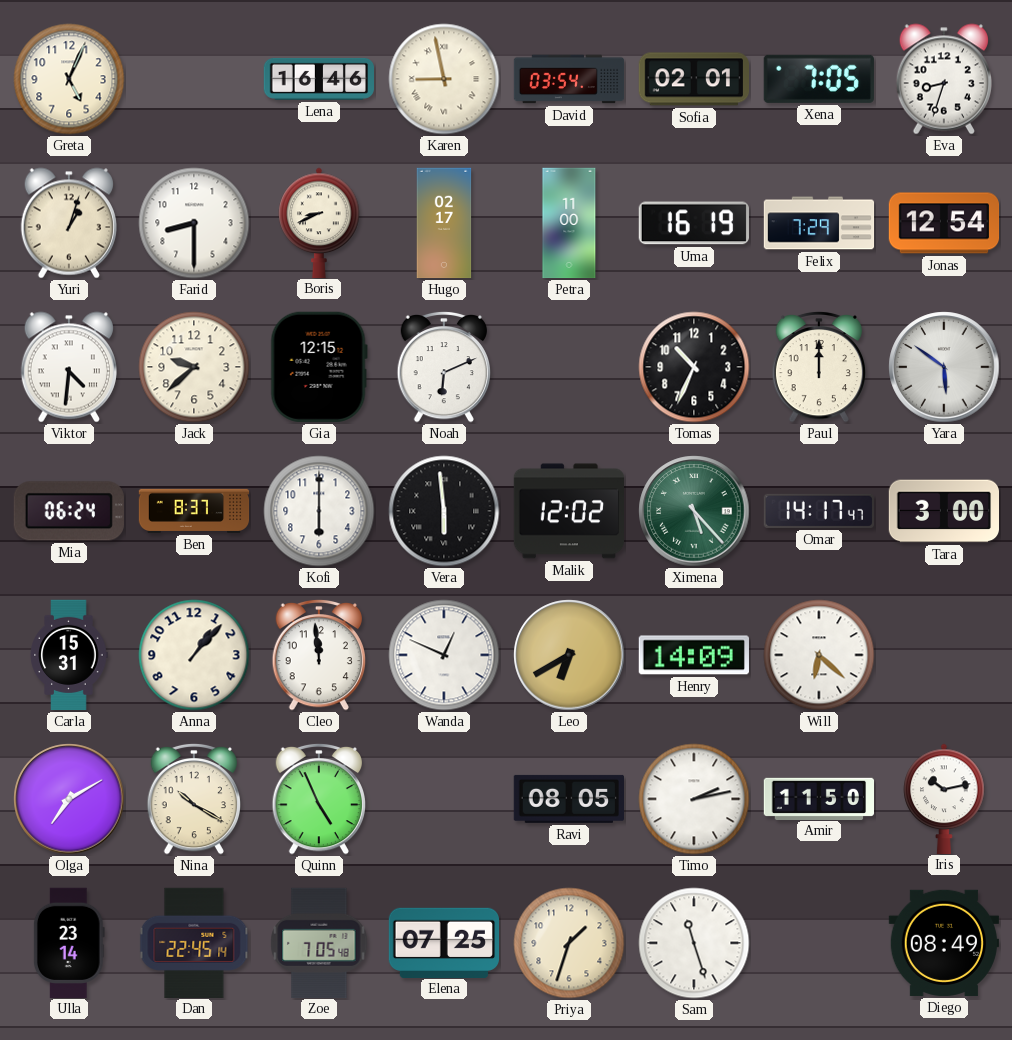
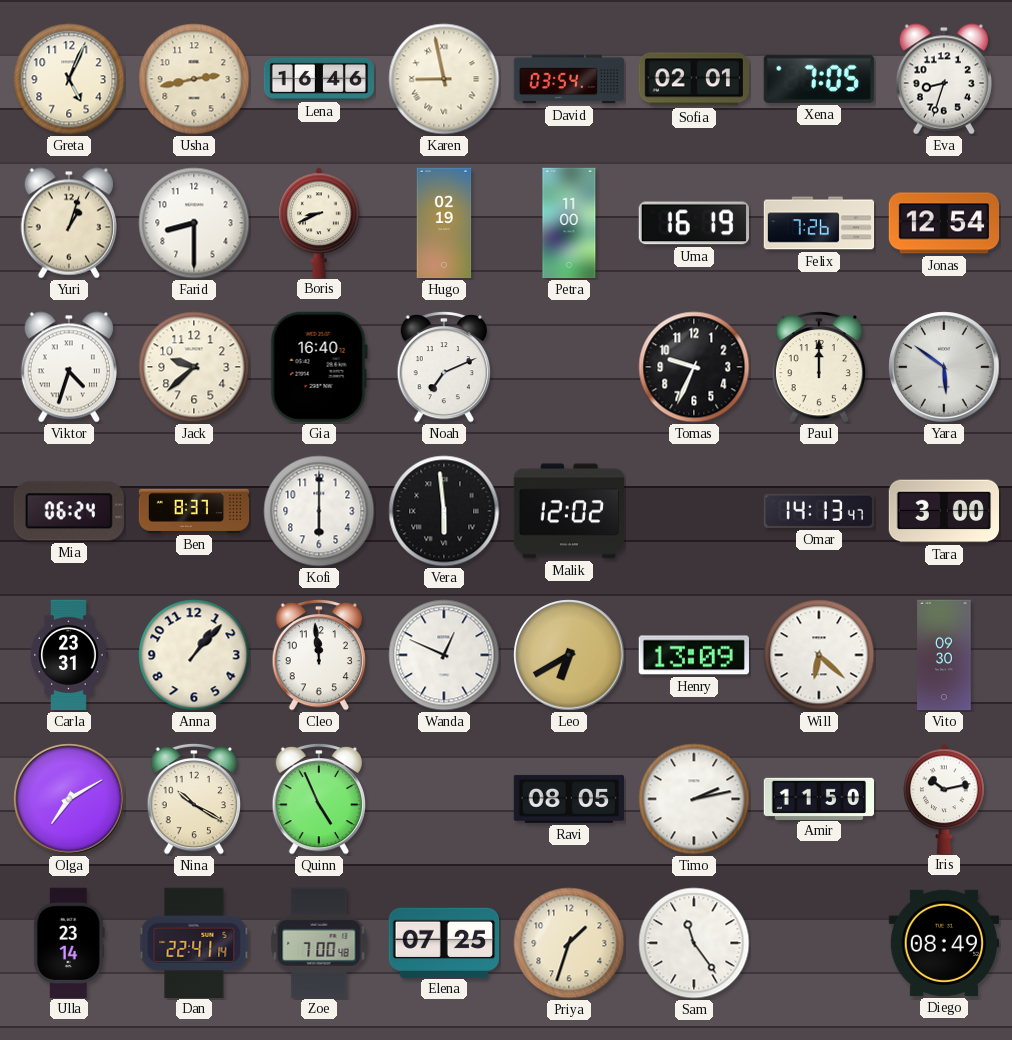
Usha: none -> 2:43
Hugo: 02:17 -> 02:19
Felix: 7:29 -> 7:26
Viktor: 4:31 -> 4:33
Gia: 12:15 -> 16:40
Noah: 6:11 -> 7:11
Tomas: 10:34 -> 9:34
Ximena: 5:23 -> none
Omar: 14:17 -> 14:13
Carla: 15:31 -> 23:31
Henry: 14:09 -> 13:09
Vito: none -> 09:30
Dan: 22:45 -> 22:41
Zoe: 7:05 -> 7:00
Sam: 11:27 -> 11:24
